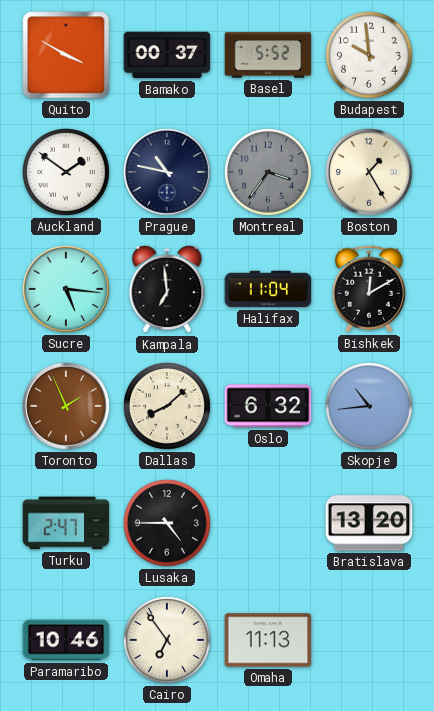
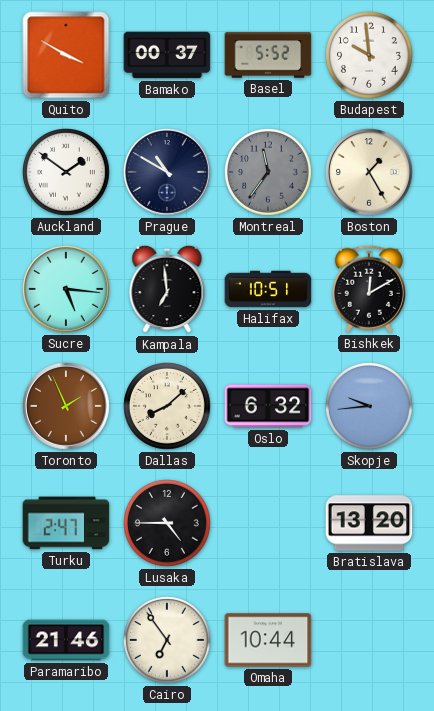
Prague: 10:47 -> 10:50
Montreal: 3:36 -> 11:36
Halifax: 11:04 -> 10:51
Skopje: 10:44 -> 9:44
Paramaribo: 10:46 -> 21:46
Omaha: 11:13 -> 10:44
